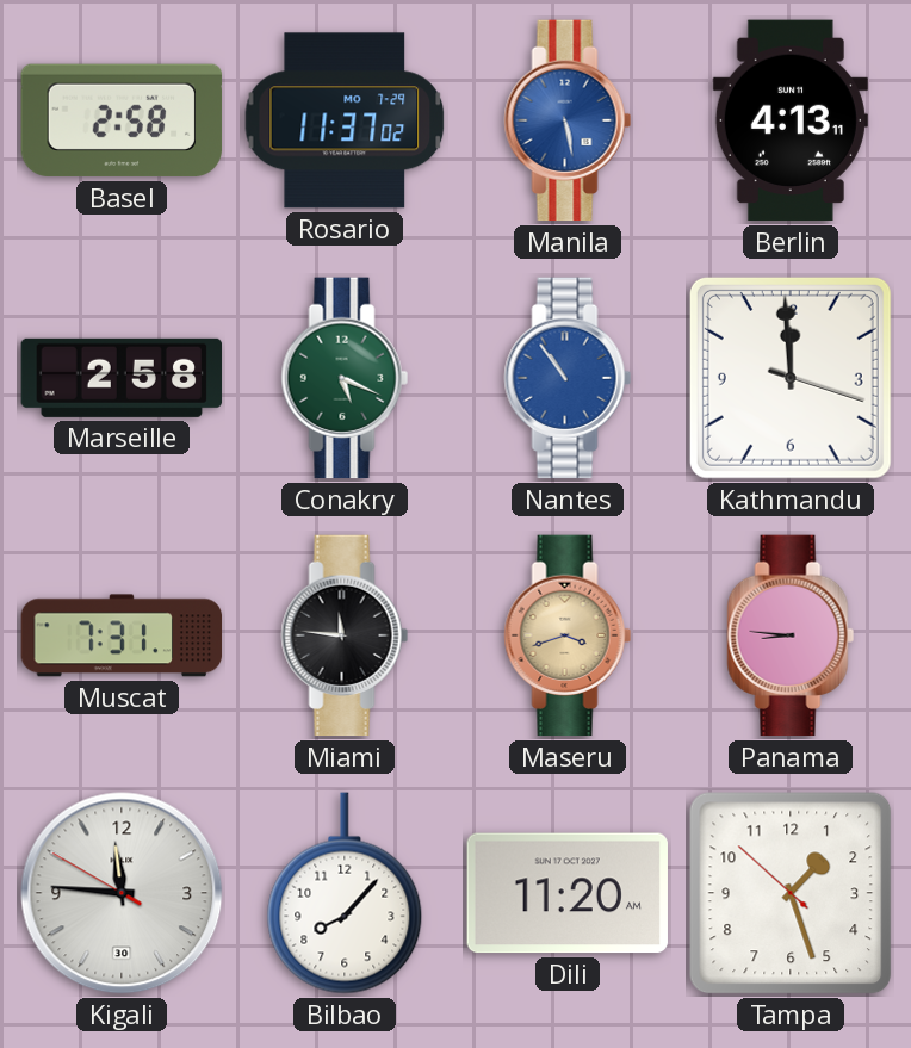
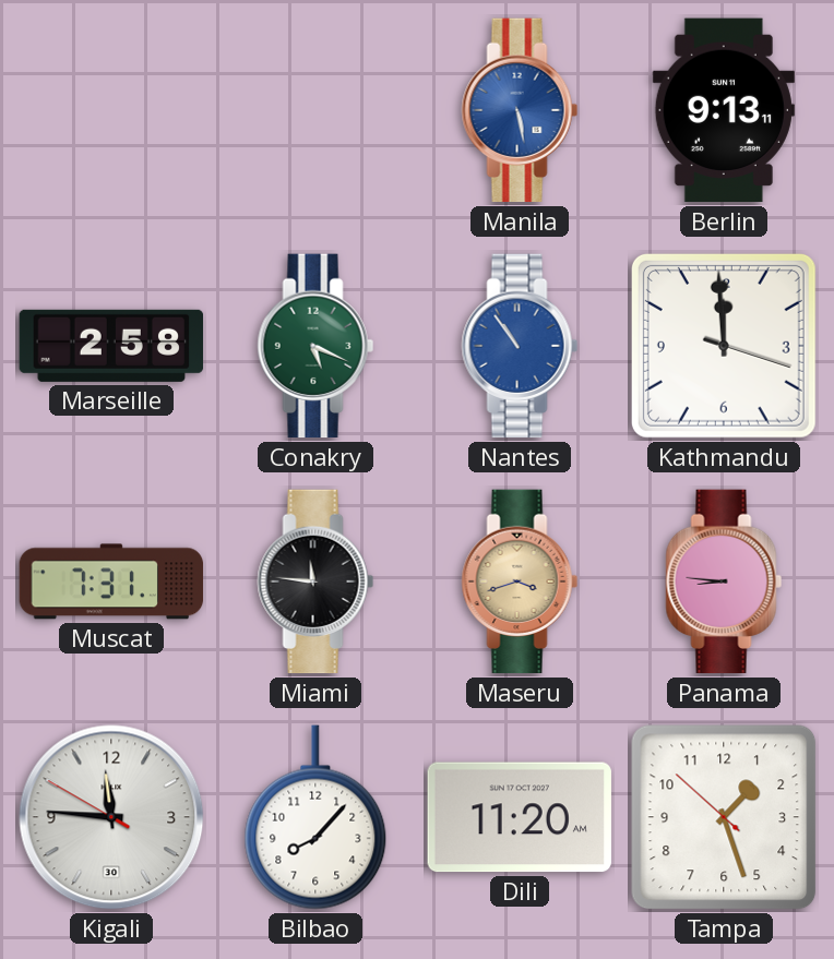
Basel: 2:58 -> none
Rosario: 11:37 -> none
Berlin: 4:13 -> 9:13
